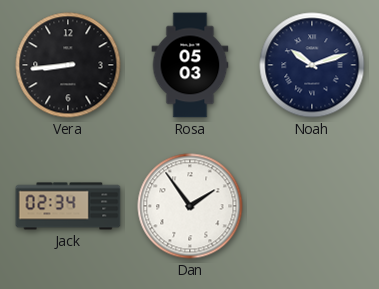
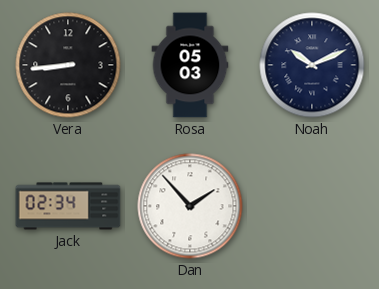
Noah: 10:12 -> 10:11
Dan: 1:54 -> 1:53
